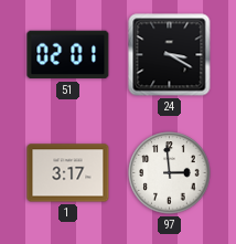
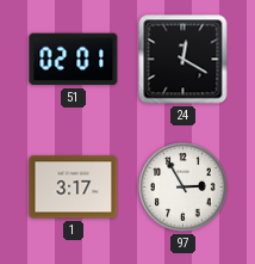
24: 3:20 -> 12:20
97: 2:59 -> 2:55
